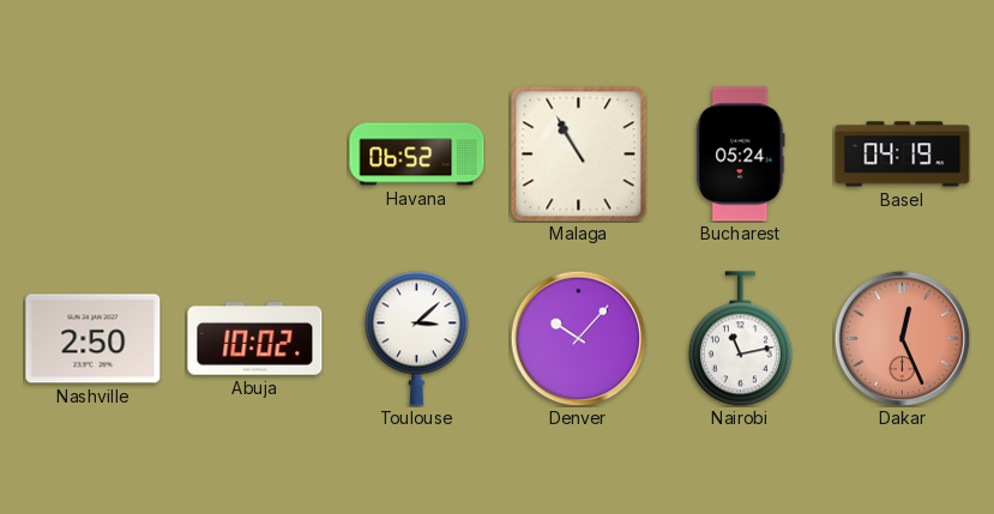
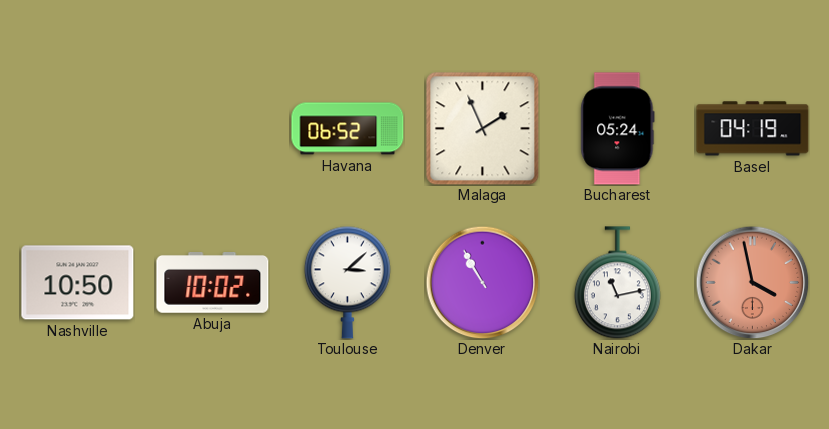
Malaga: 10:55 -> 1:56
Nashville: 2:50 -> 10:50
Denver: 10:07 -> 10:55
Dakar: 12:26 -> 3:58
